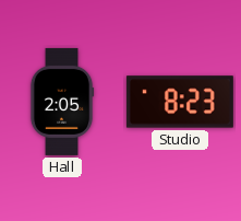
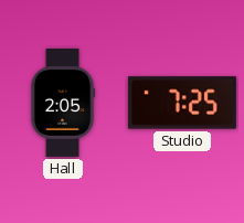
Studio: 8:23 -> 7:25
